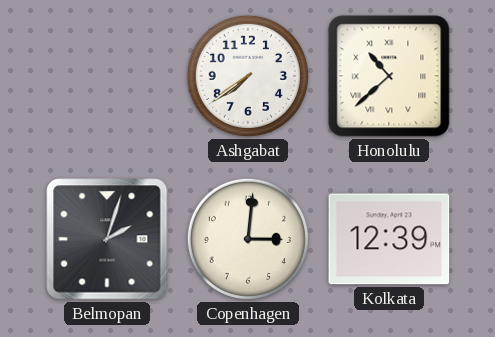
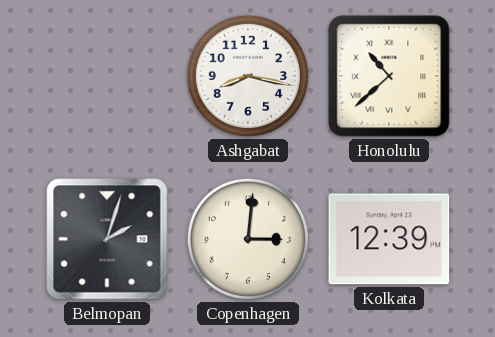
Ashgabat: 7:39 -> 8:17
